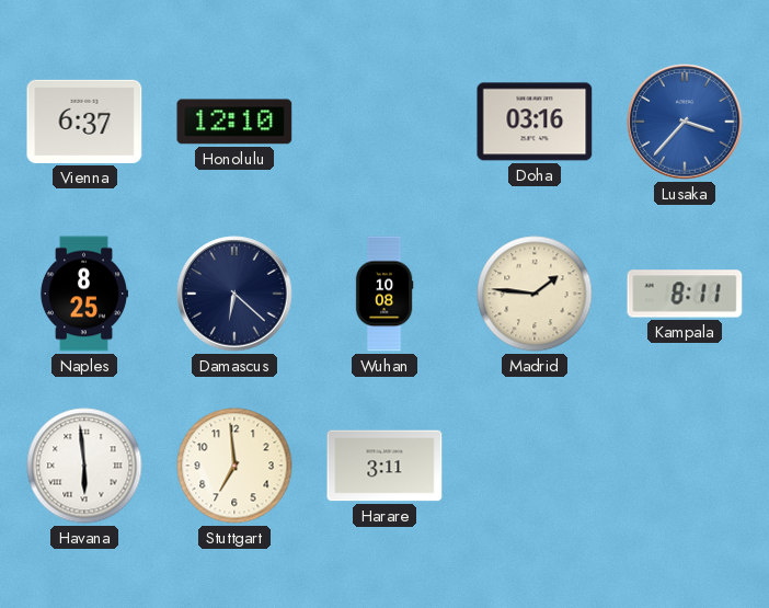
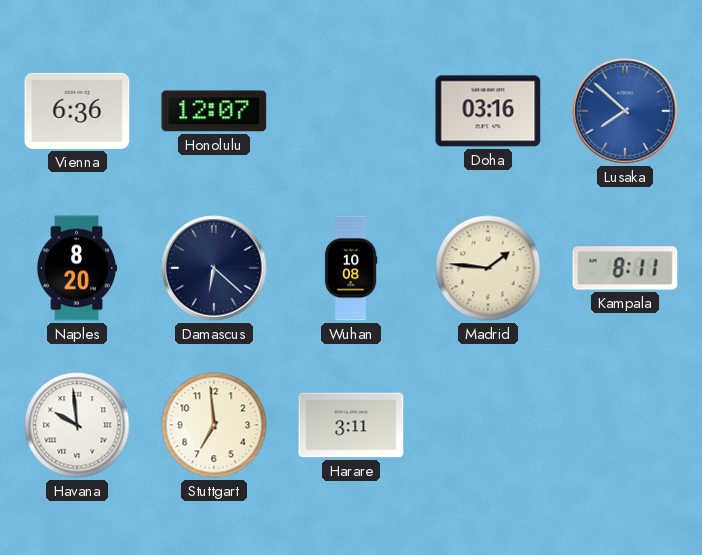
Vienna: 6:37 -> 6:36
Honolulu: 12:10 -> 12:07
Lusaka: 3:37 -> 7:52
Naples: 8:25 -> 8:20
Havana: 5:59 -> 9:59
